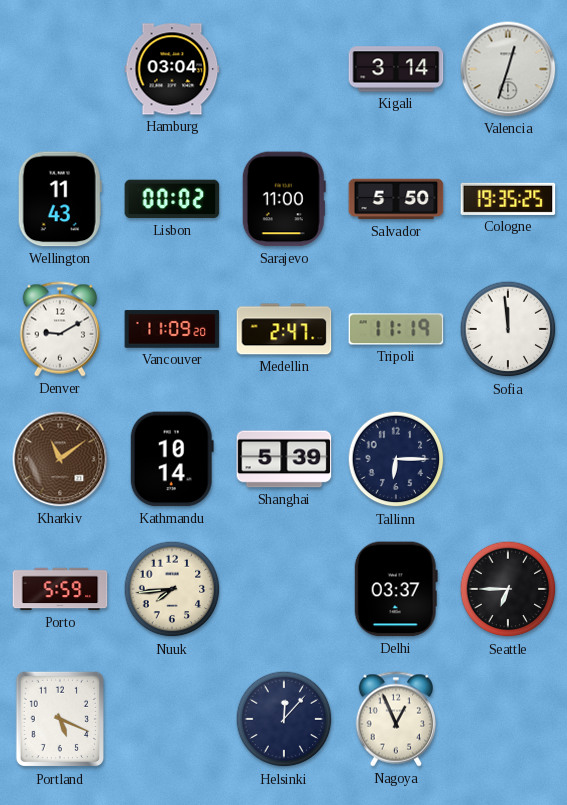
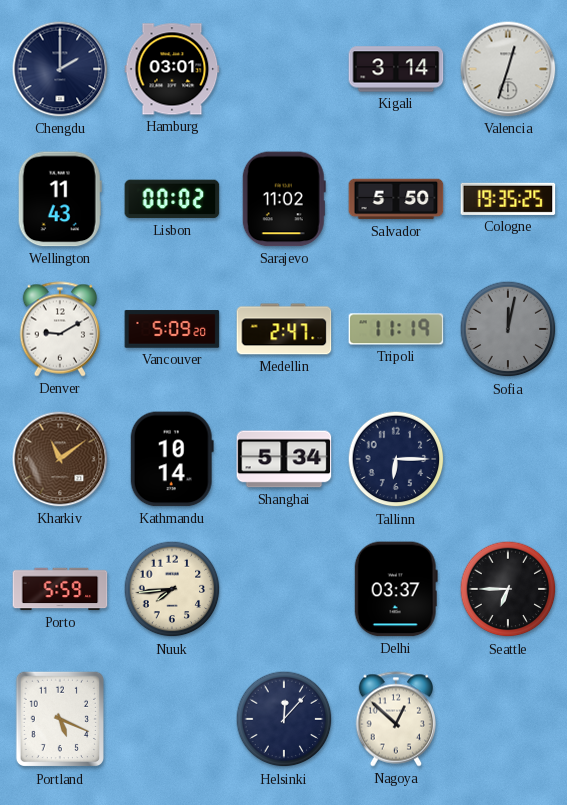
Chengdu: none -> 2:00
Hamburg: 03:04 -> 03:01
Sarajevo: 11:00 -> 11:02
Vancouver: 11:09 -> 5:09
Sofia: 11:59 -> 12:02
Sofia dial: white -> grey
Shanghai: 5:39 -> 5:34
Nagoya: 12:56 -> 12:52
